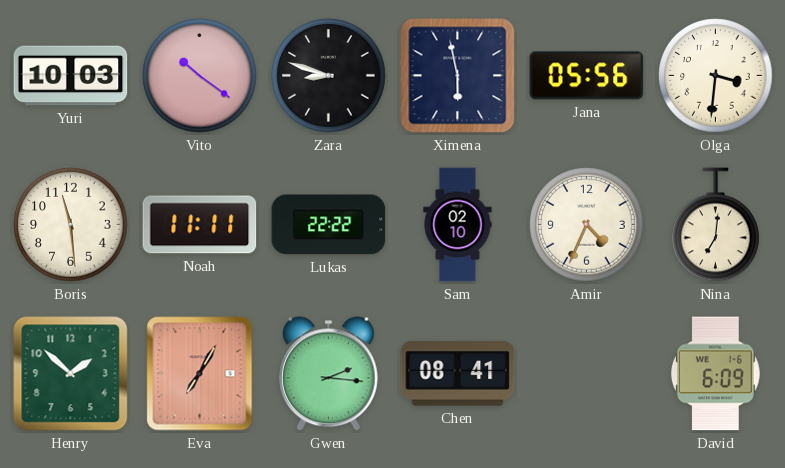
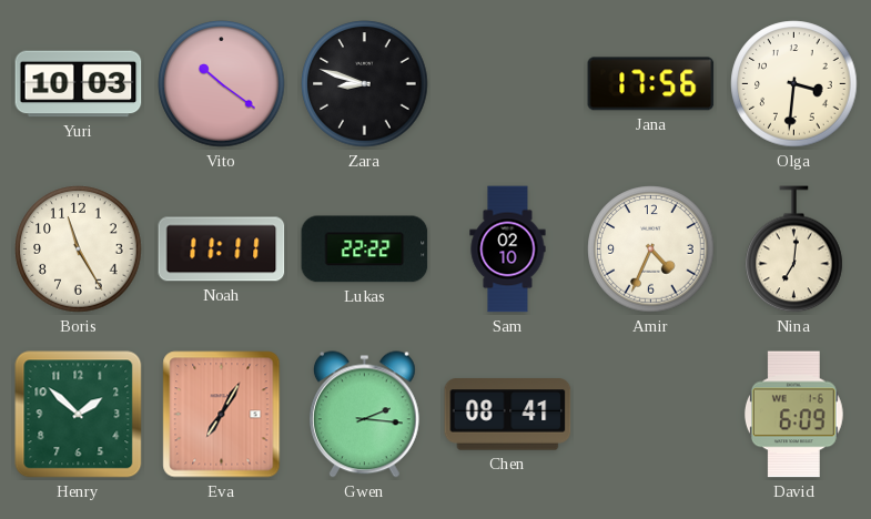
Ximena: 5:58 -> none
Jana: 05:56 -> 17:56
Boris: 11:29 -> 11:25
